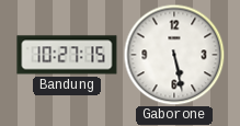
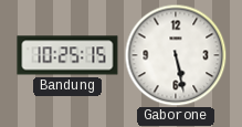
Bandung: 10:27 -> 10:25
